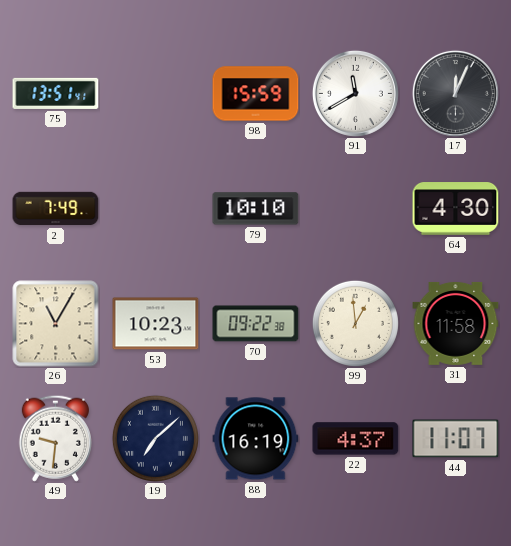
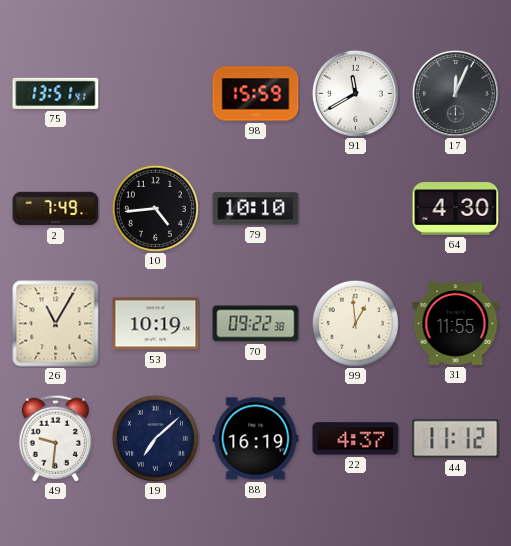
10: none -> 4:44
53: 10:23 -> 10:19
31: 11:58 -> 11:55
44: 11:07 -> 11:12
